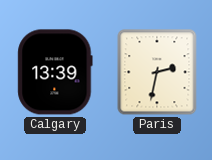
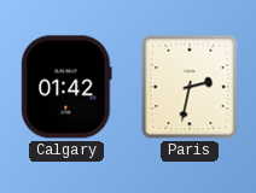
Calgary: 13:39 -> 01:42
